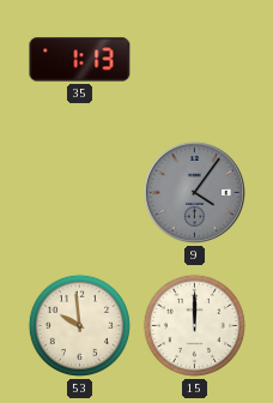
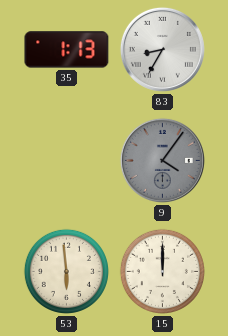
83: none -> 8:35
53: 9:59 -> 5:59
